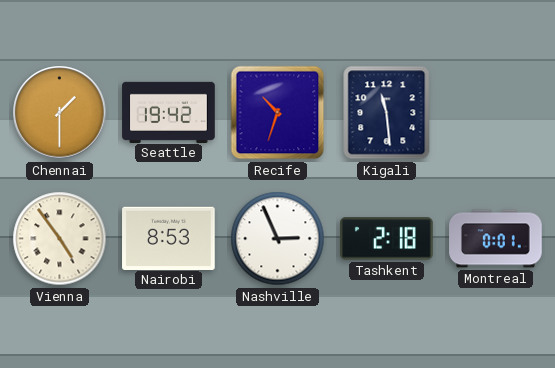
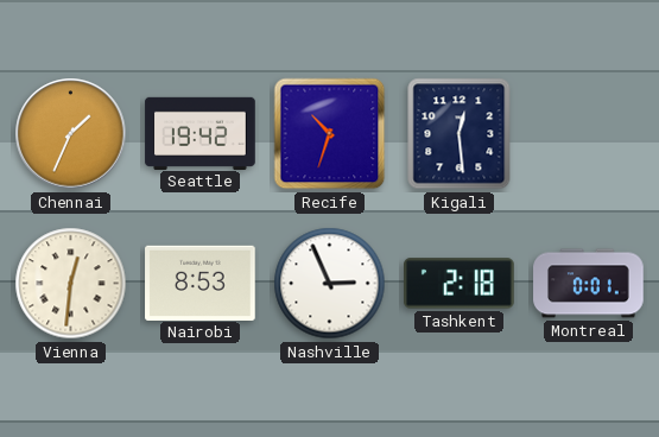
Chennai: 1:30 -> 1:34
Kigali: 11:29 -> 12:29
Vienna: 4:54 -> 12:31
